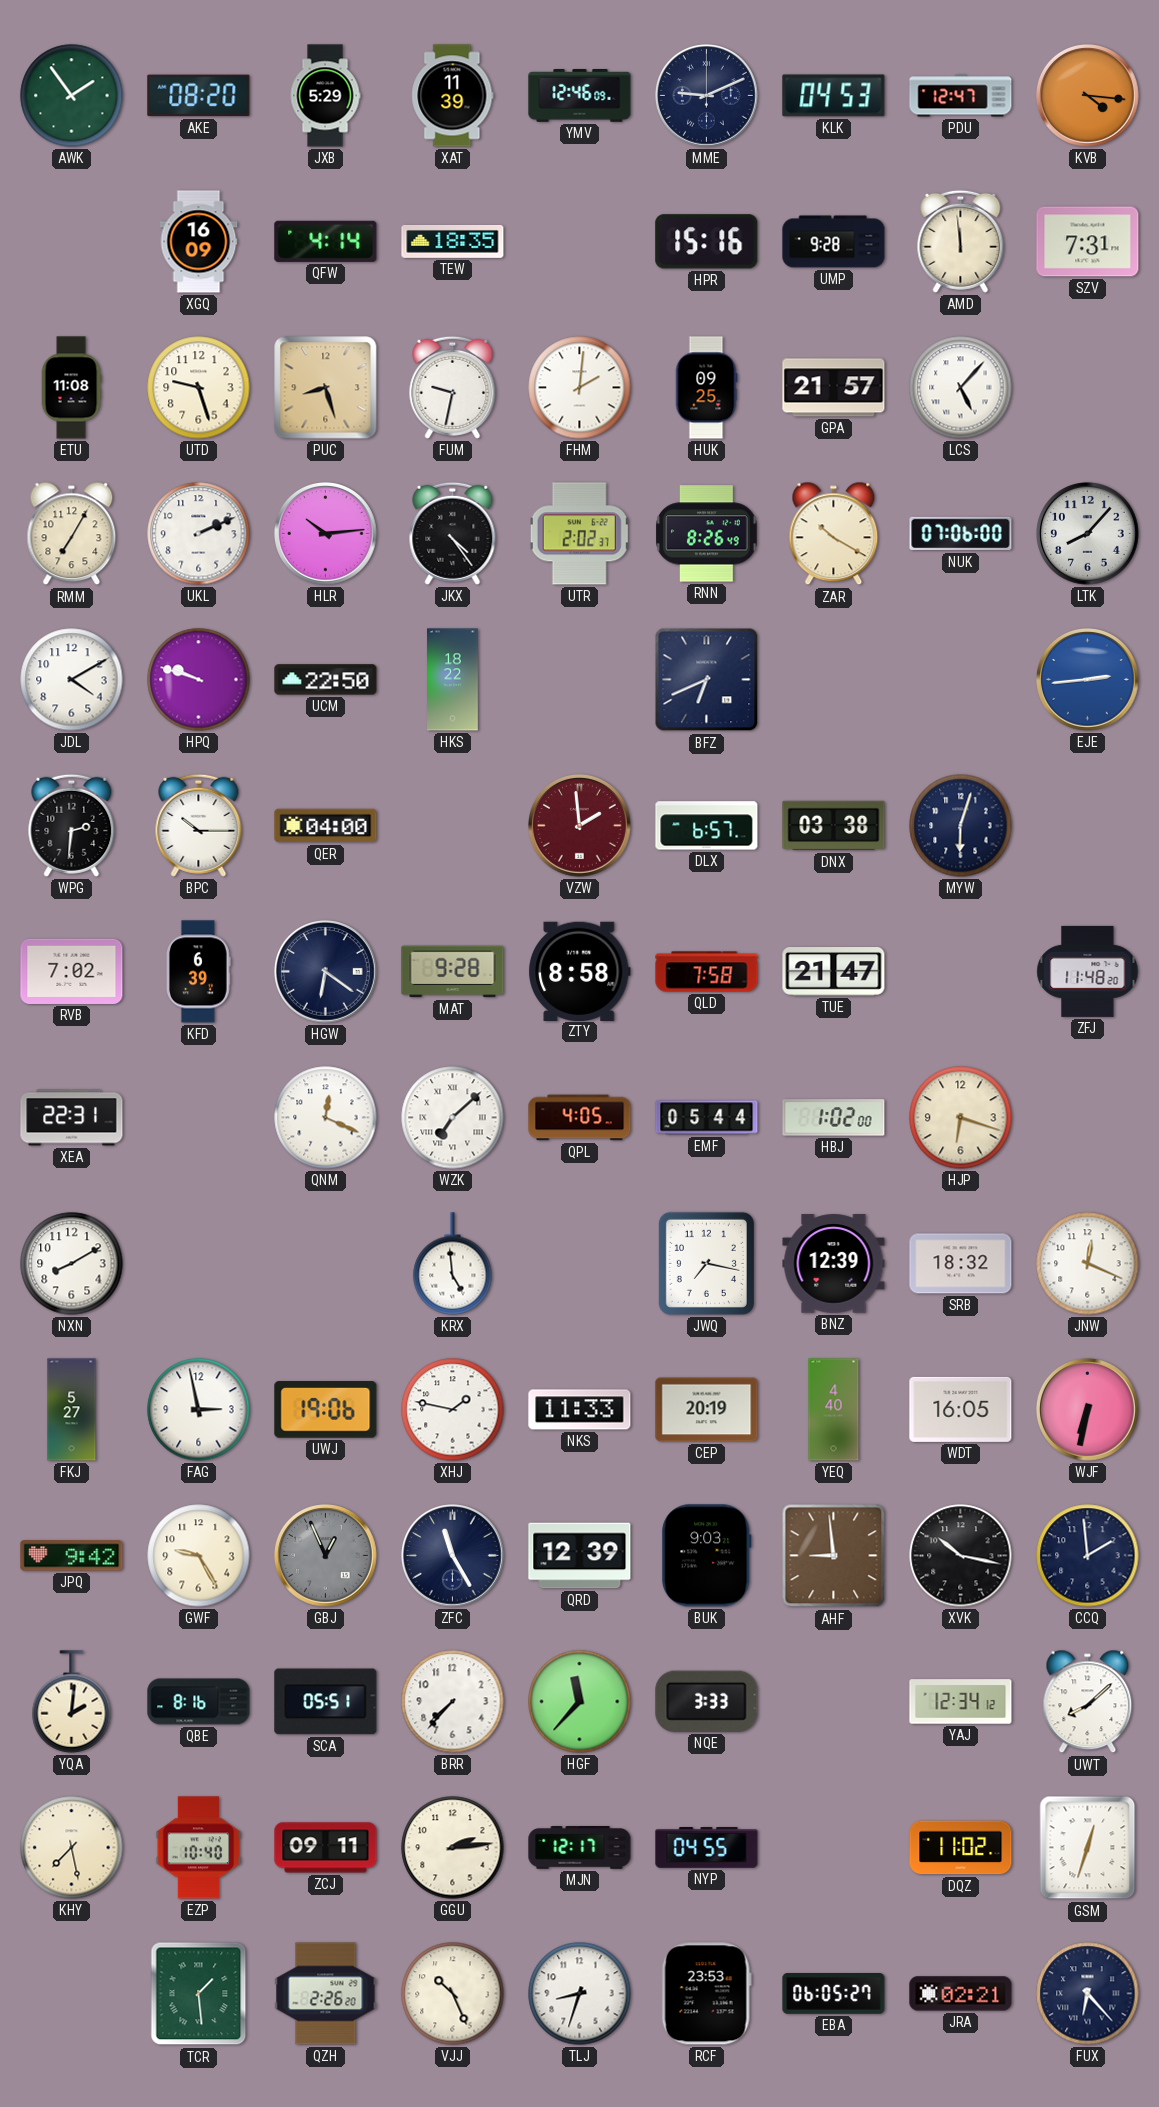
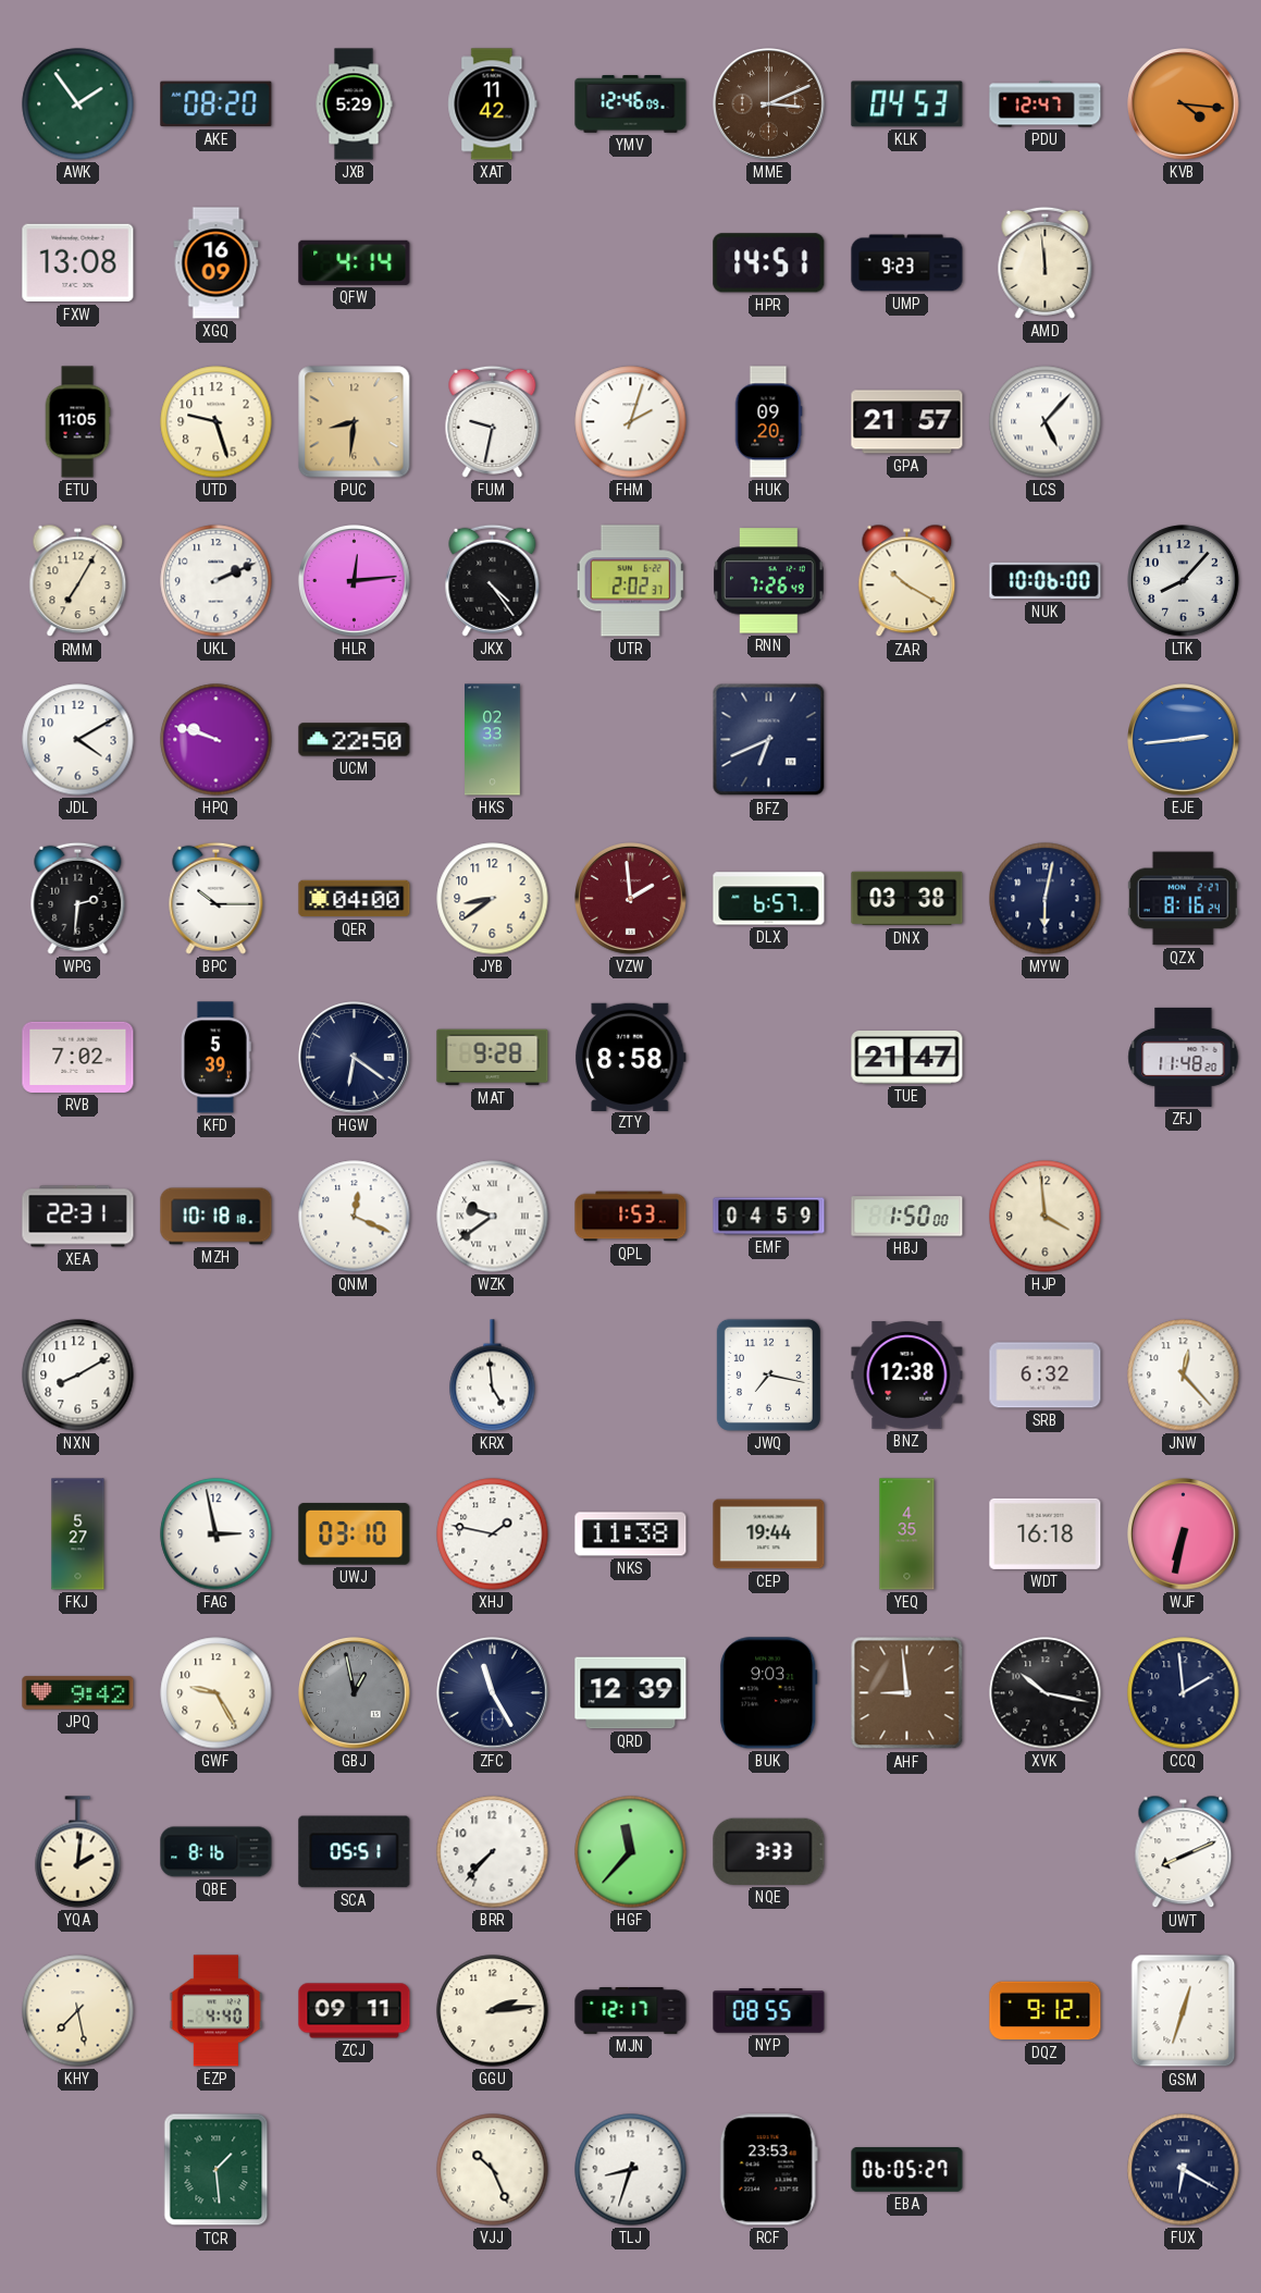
XAT: 11:39 -> 11:42
MME: 9:11 -> 3:11
MME dial: navy -> brown
FXW: none -> 13:08
TEW: 18:35 -> none
HPR: 15:16 -> 14:51
UMP: 9:28 -> 9:23
SZV: 7:31 -> none
ETU: 11:08 -> 11:05
PUC: 8:27 -> 8:31
FHM: 2:01 -> 2:03
HUK: 09:25 -> 09:20
HLR: 10:14 -> 12:14
RNN: 8:26 -> 7:26
NUK: 07:06 -> 10:06
HKS: 18:22 -> 02:33
JYB: none -> 8:39
MYW: 6:03 -> 6:02
QZX: none -> 8:16
KFD: 6:39 -> 5:39
QLD: 7:58 -> none
MZH: none -> 10:18
WZK: 7:08 -> 9:39
QPL: 4:05 -> 1:53
EMF: 05:44 -> 04:59
HBJ: 1:02 -> 1:50
HJP: 6:18 -> 3:59
BNZ: 12:39 -> 12:38
SRB: 18:32 -> 6:32
JNW: 12:19 -> 12:23
UWJ: 19:06 -> 03:10
NKS: 11:33 -> 11:38
CEP: 20:19 -> 19:44
YEQ: 4:40 -> 4:35
WDT: 16:05 -> 16:18
GBJ: 12:56 -> 12:58
YAJ: 12:34 -> none
UWT: 8:08 -> 8:11
EZP: 10:40 -> 4:40
NYP: 04:55 -> 08:55
DQZ: 11:02 -> 9:12
QZH: 2:26 -> none
JRA: 02:21 -> none
FUX: 6:23 -> 6:20
